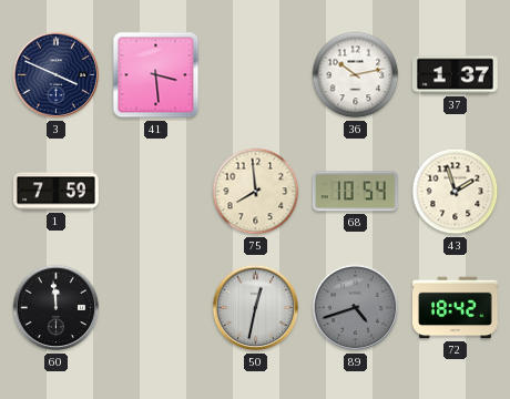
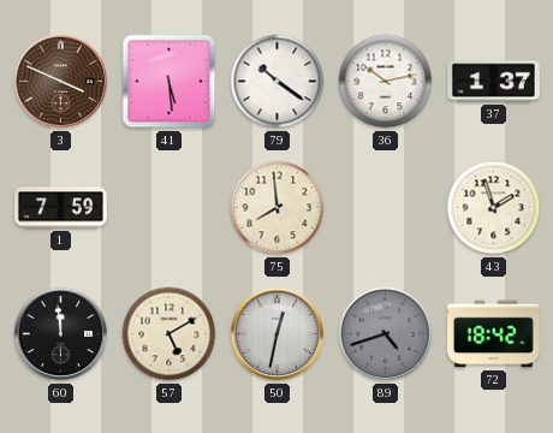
3 dial: navy -> brown
41: 3:29 -> 5:29
79: none -> 10:21
68: 10:54 -> none
57: none -> 5:10
